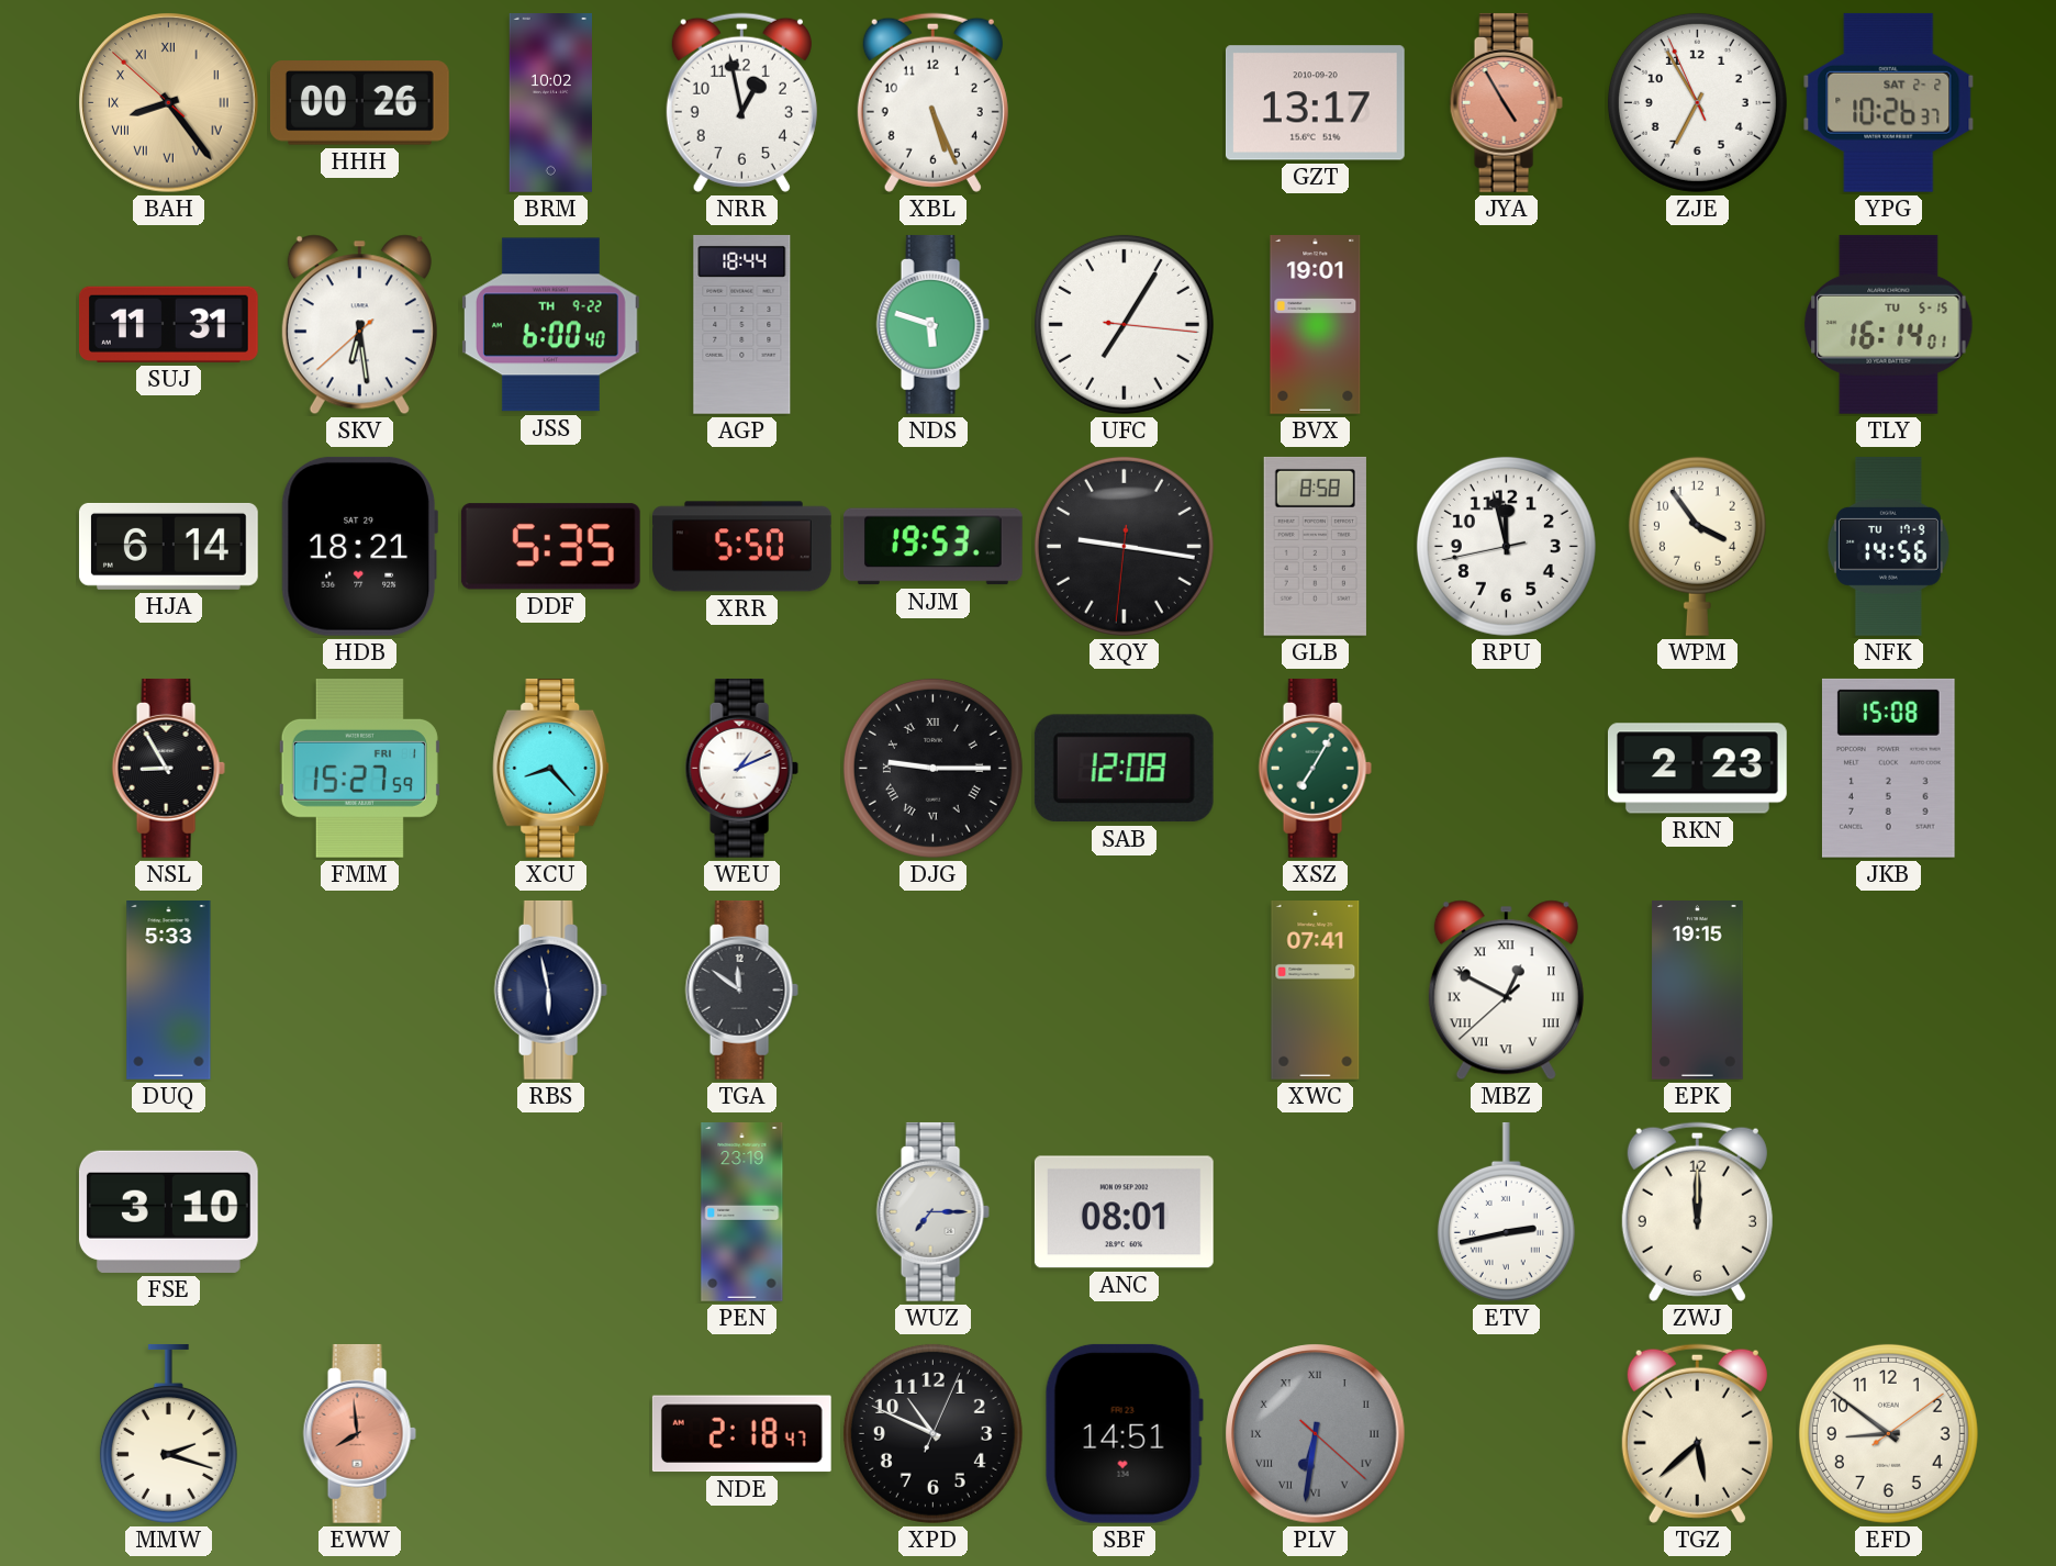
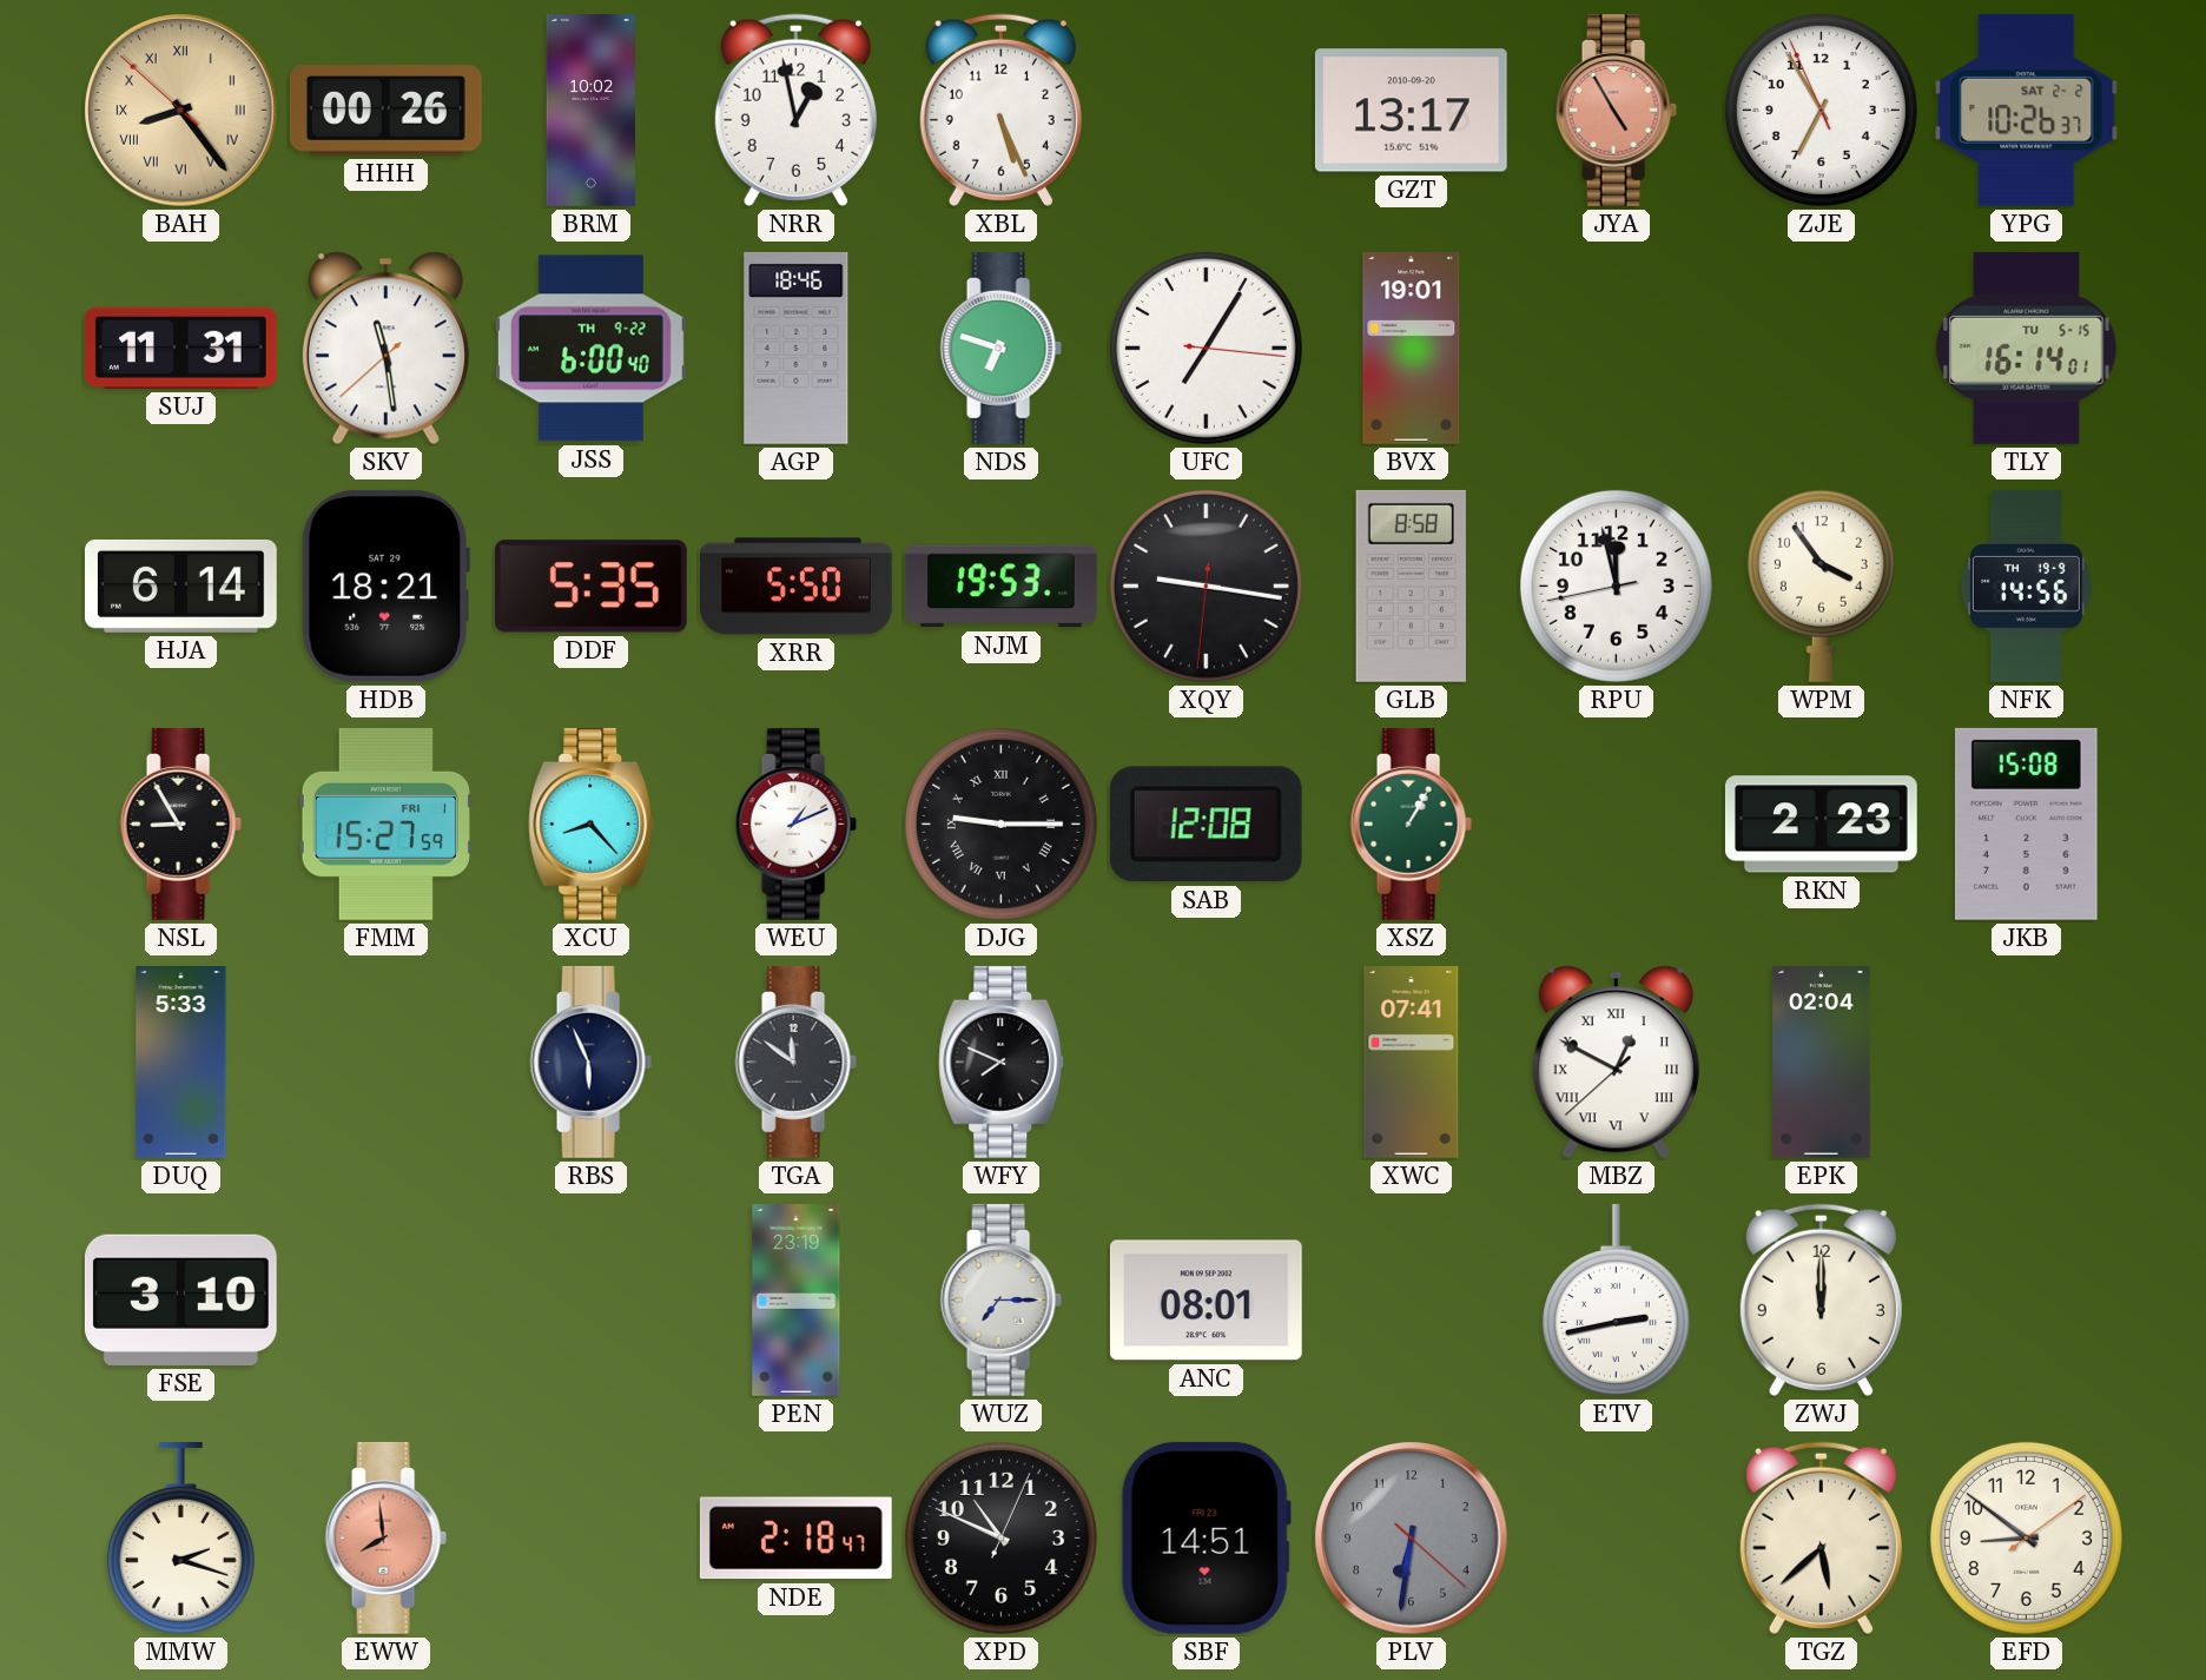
SKV: 6:28 -> 11:28
AGP: 18:44 -> 18:46
NDS: 5:48 -> 6:48
NFK date: TU 17-9 -> TH 19-9
XSZ: 7:05 -> 1:05
RBS: 5:58 -> 5:56
WFY: none -> 7:49
EPK: 19:15 -> 02:04
PLV numerals: Roman -> Arabic
